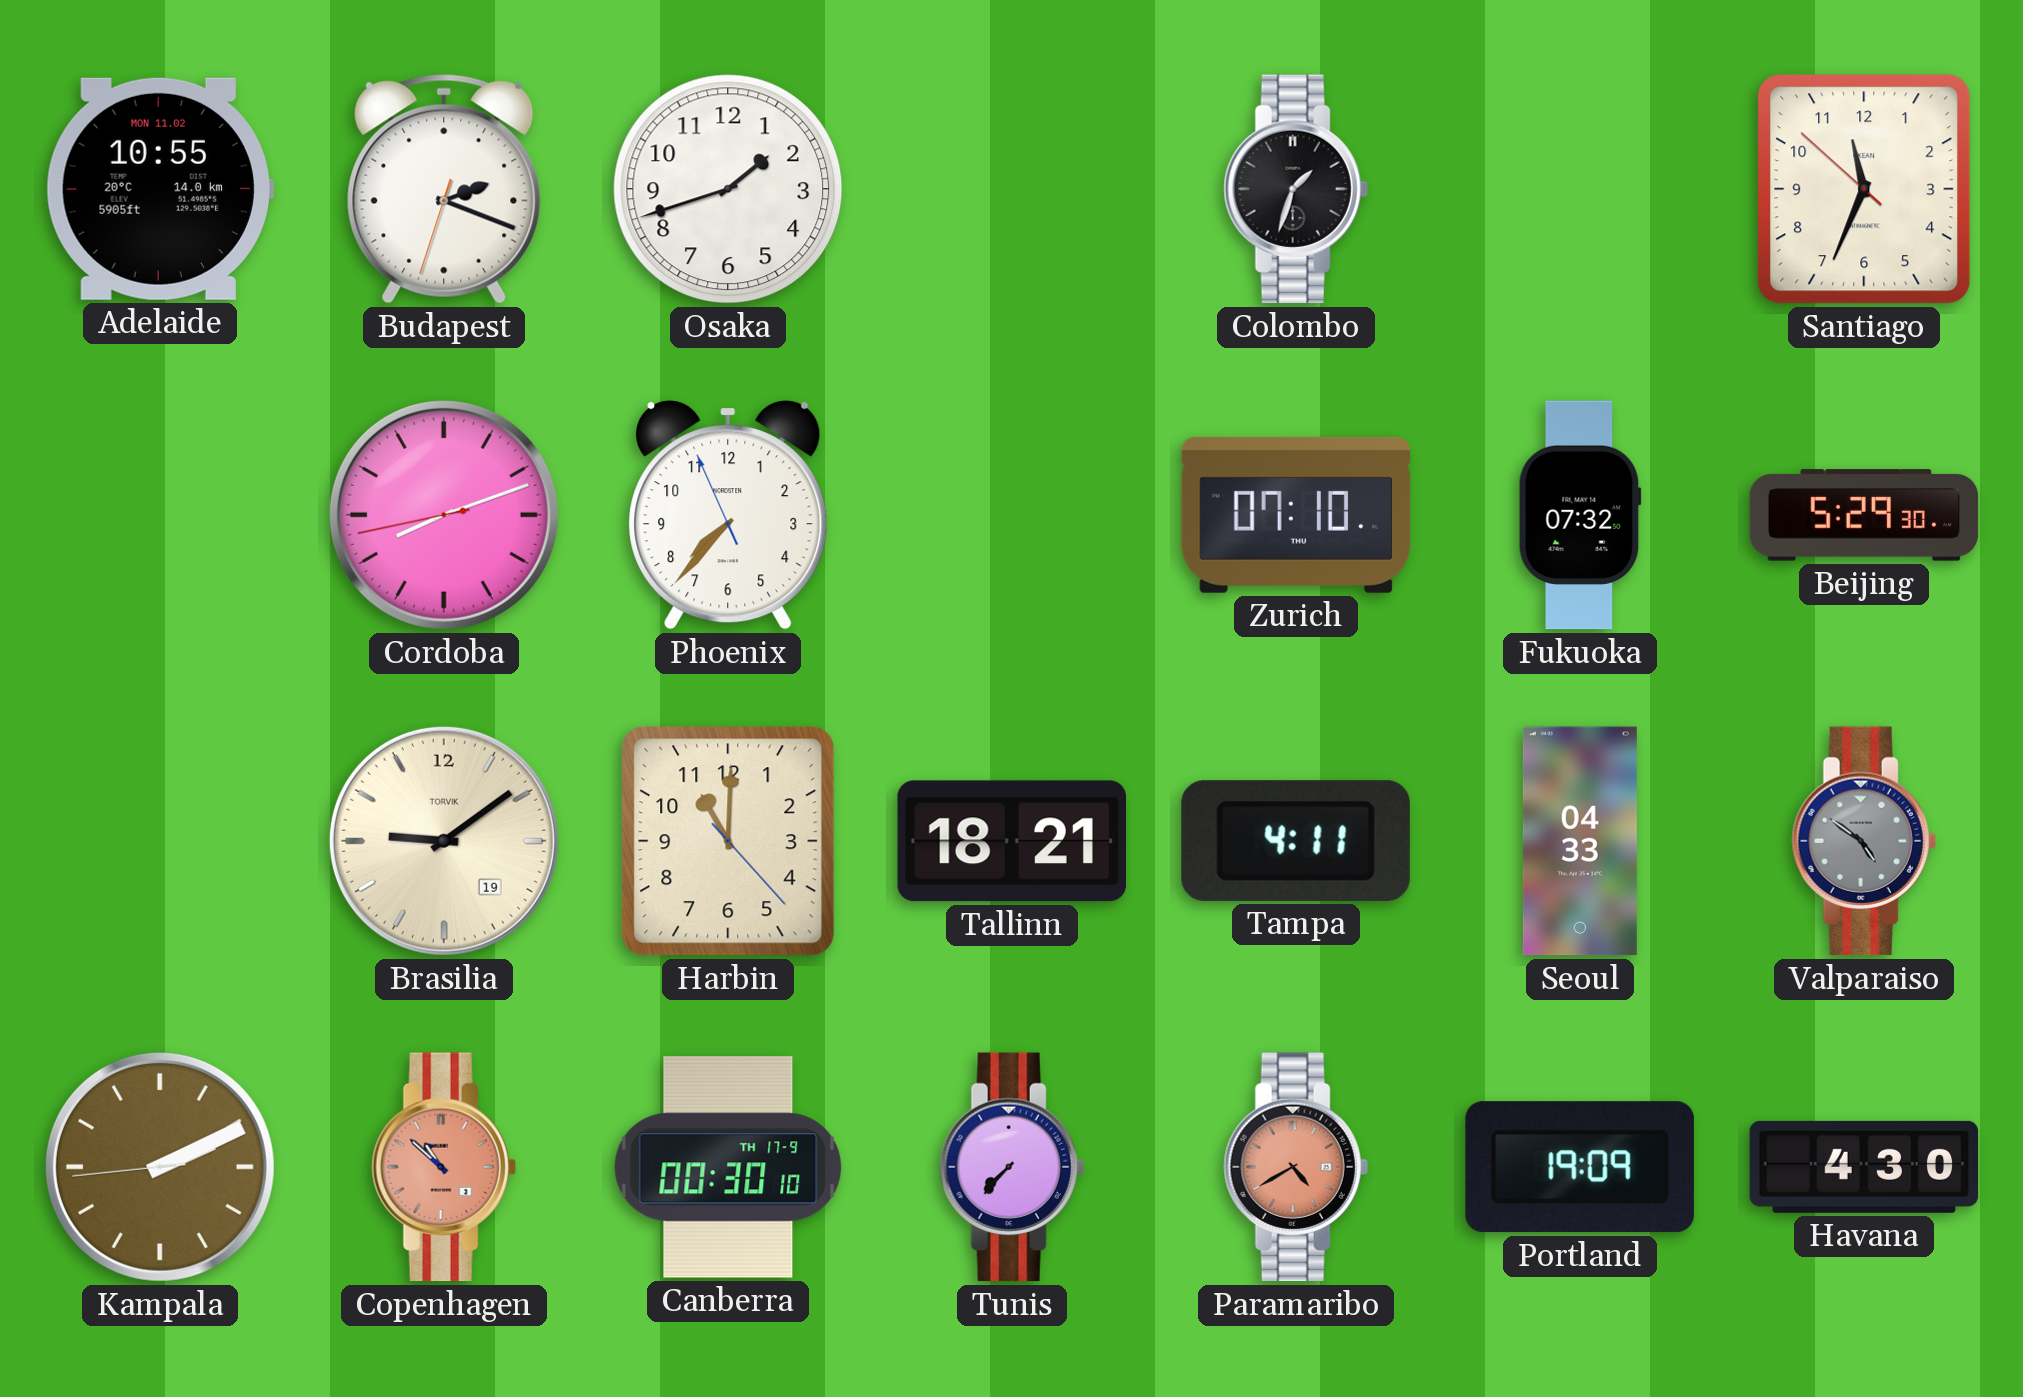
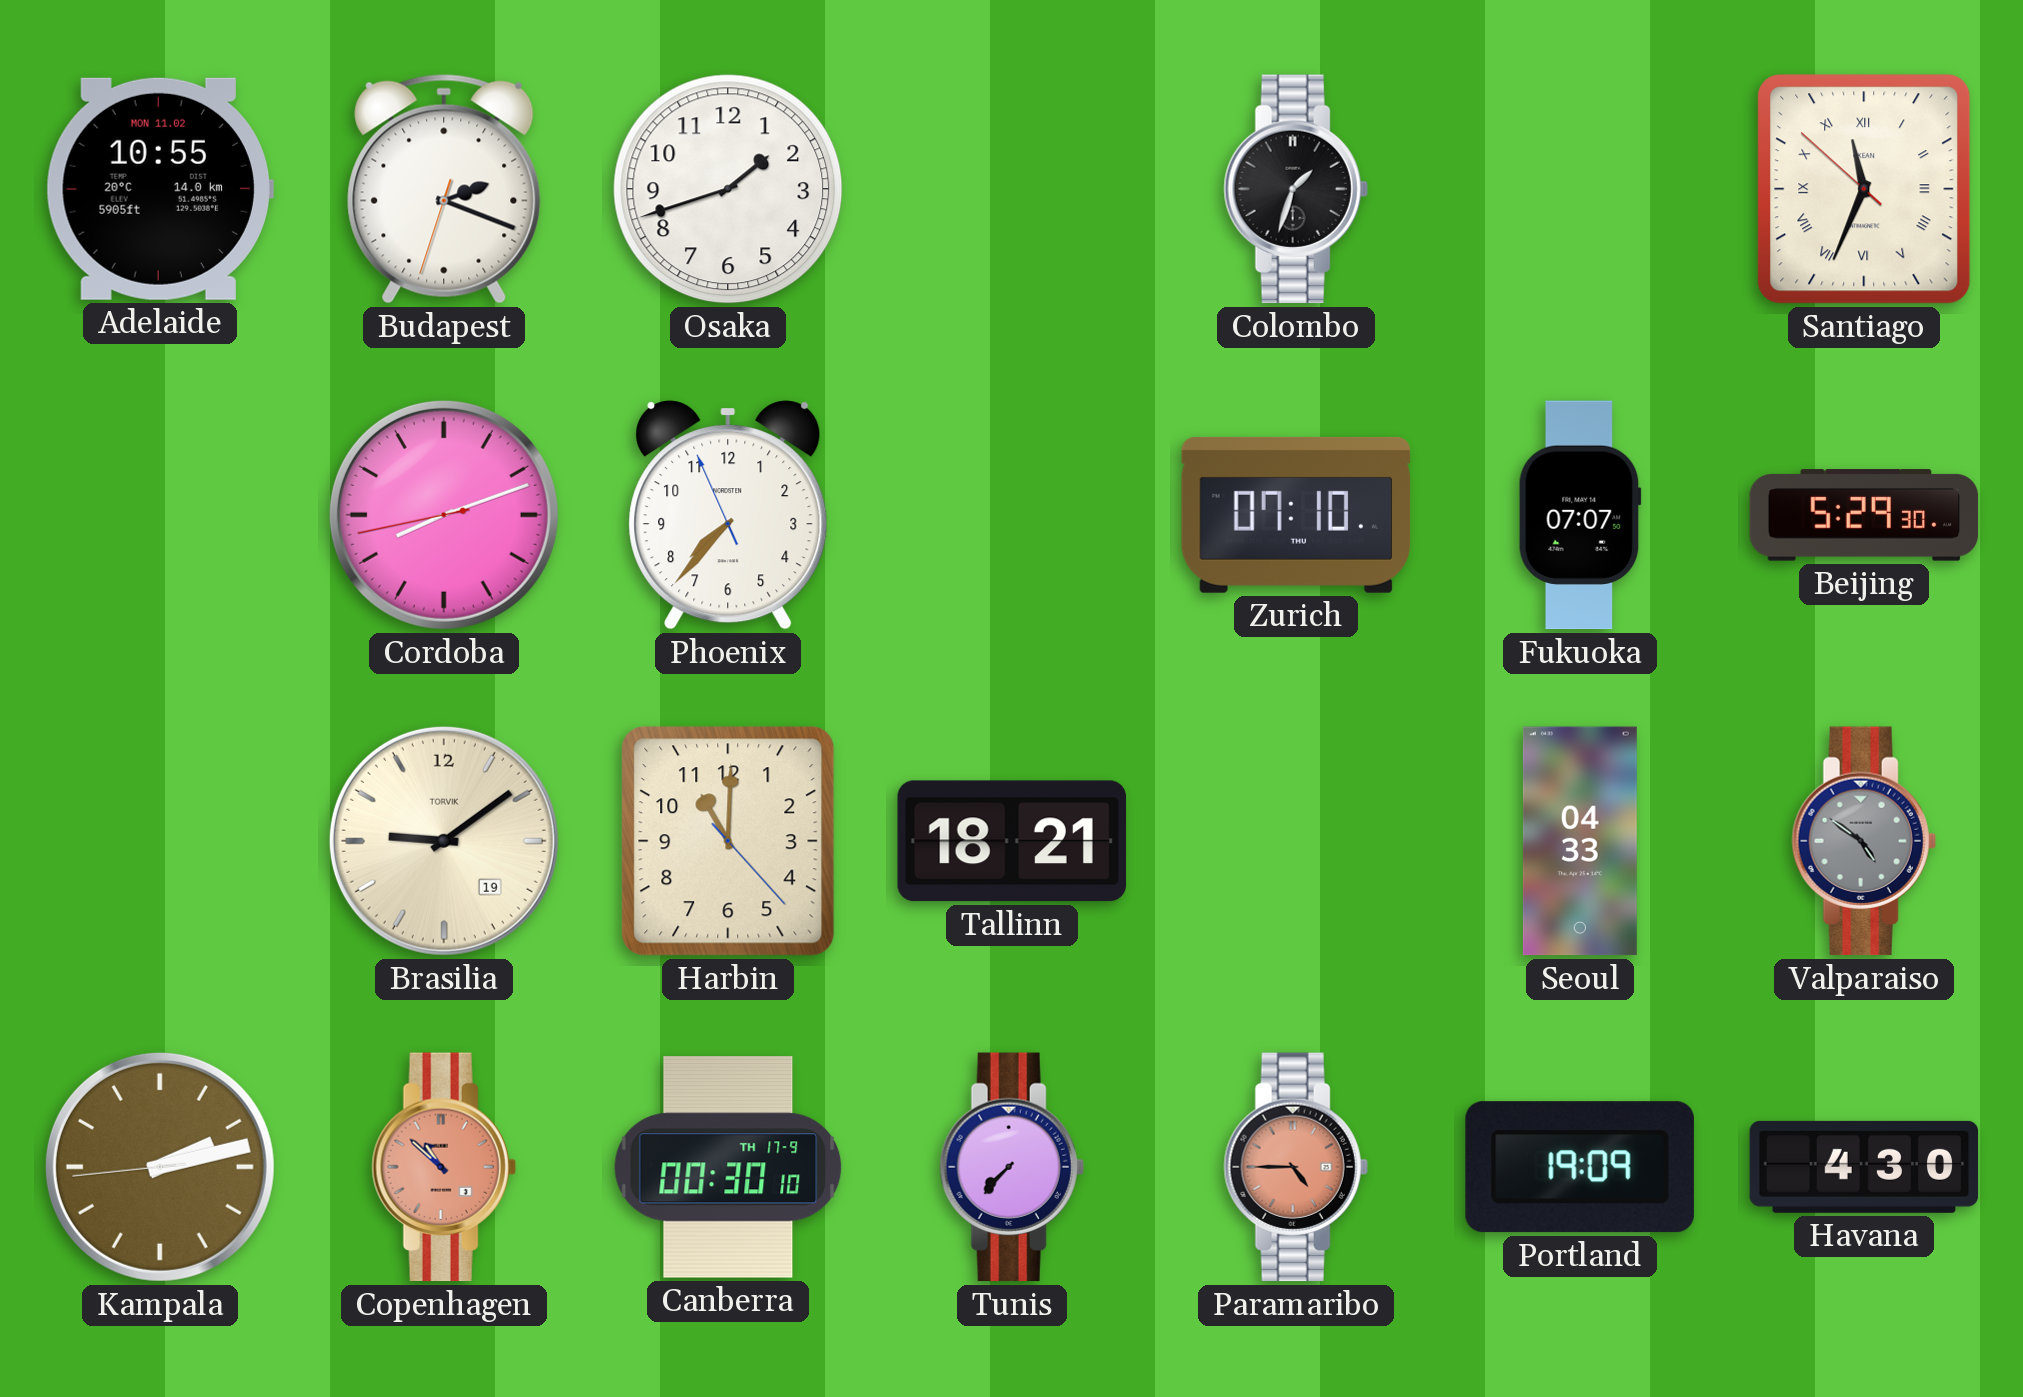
Santiago numerals: Arabic -> Roman
Fukuoka: 07:32 -> 07:07
Tampa: 4:11 -> none
Kampala: 2:10 -> 2:12
Paramaribo: 4:40 -> 4:45
